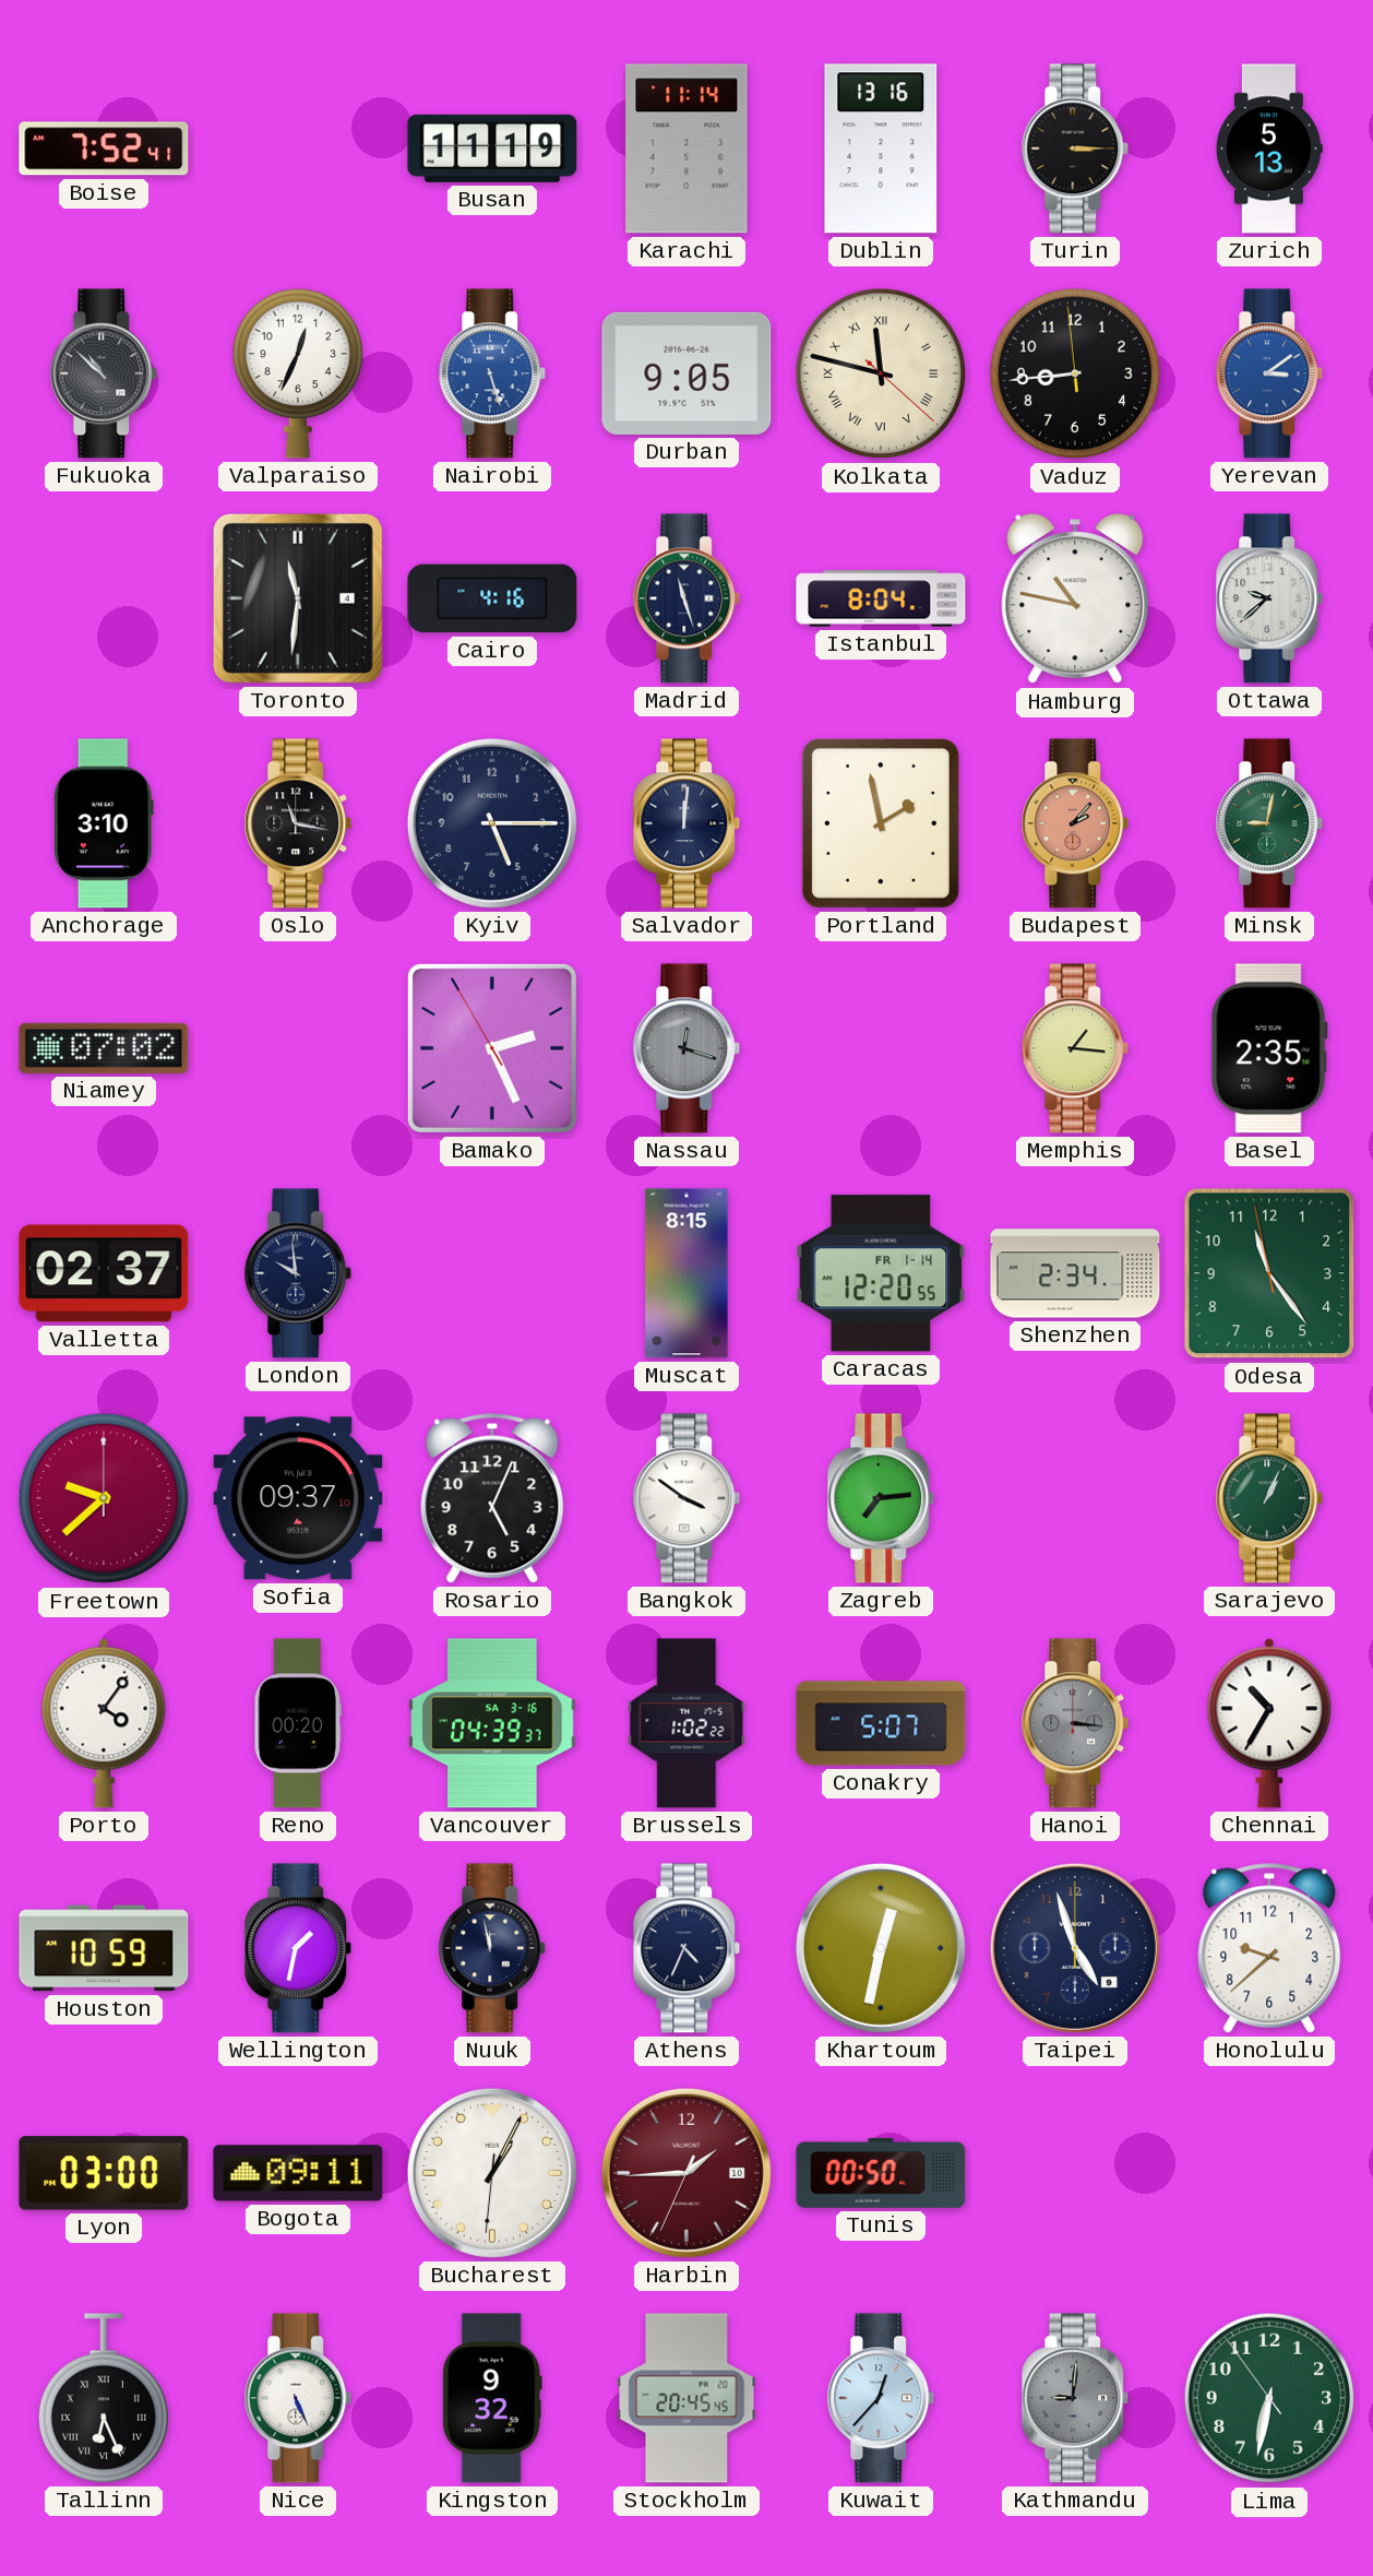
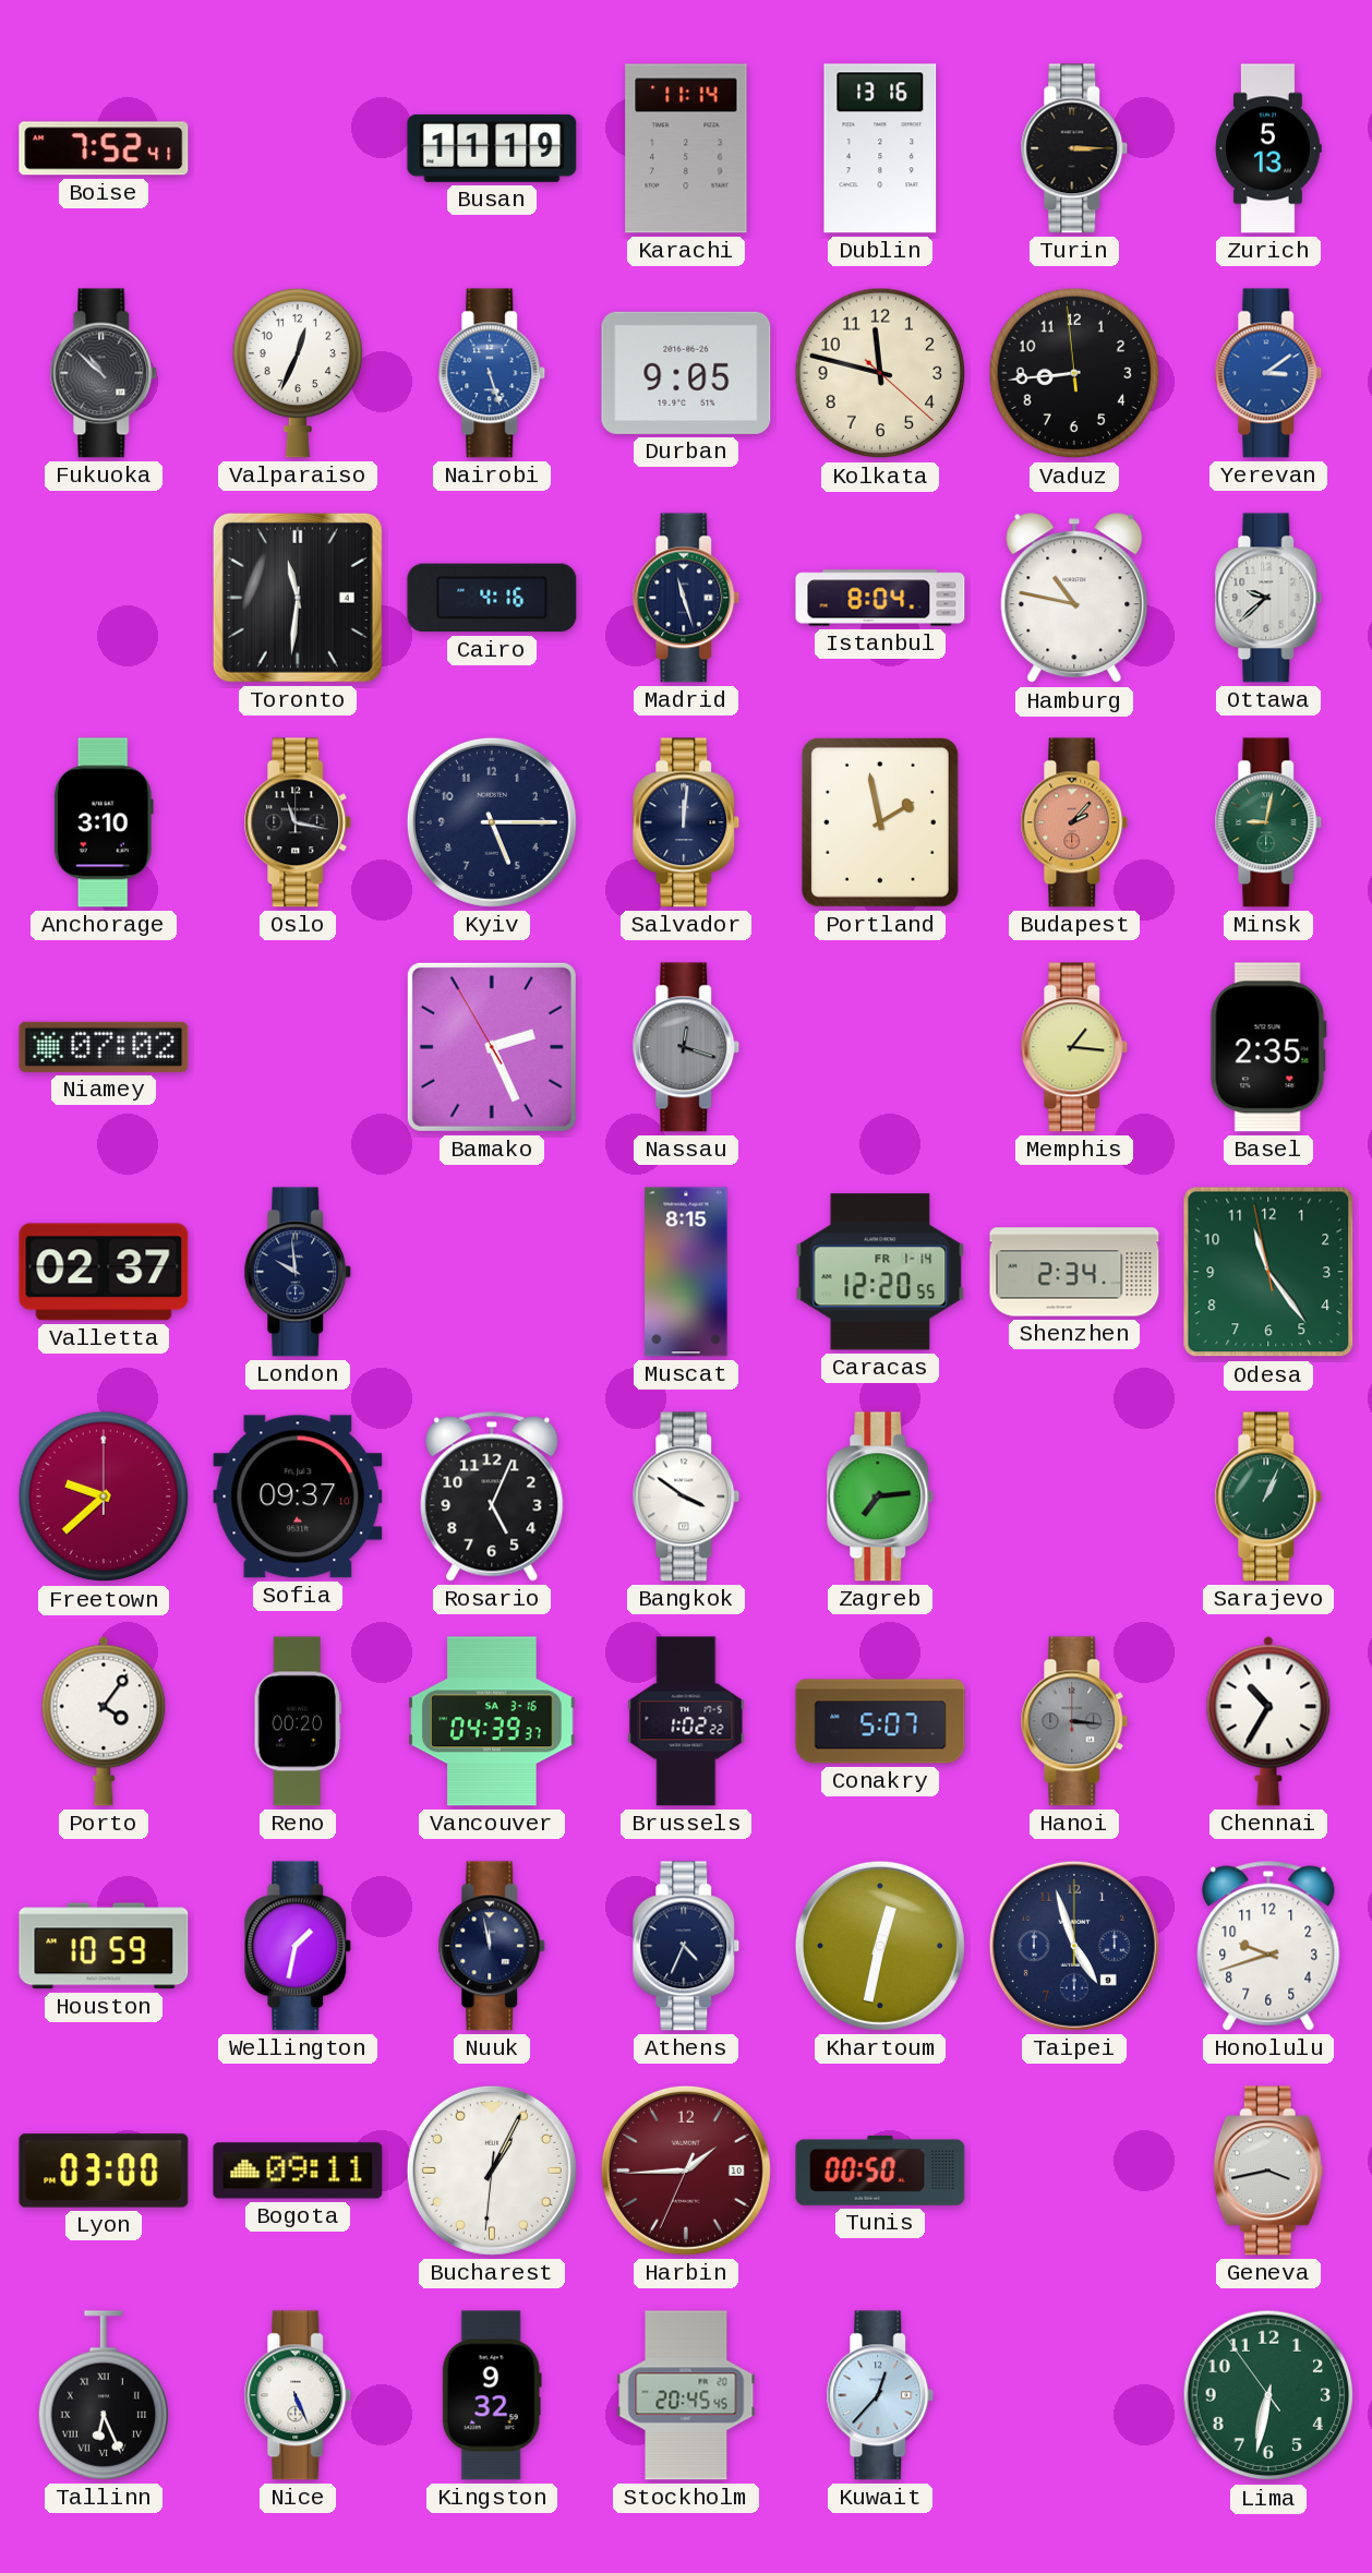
Kolkata numerals: Roman -> Arabic
Honolulu: 9:38 -> 9:42
Geneva: none -> 3:43
Kathmandu: 9:01 -> none
